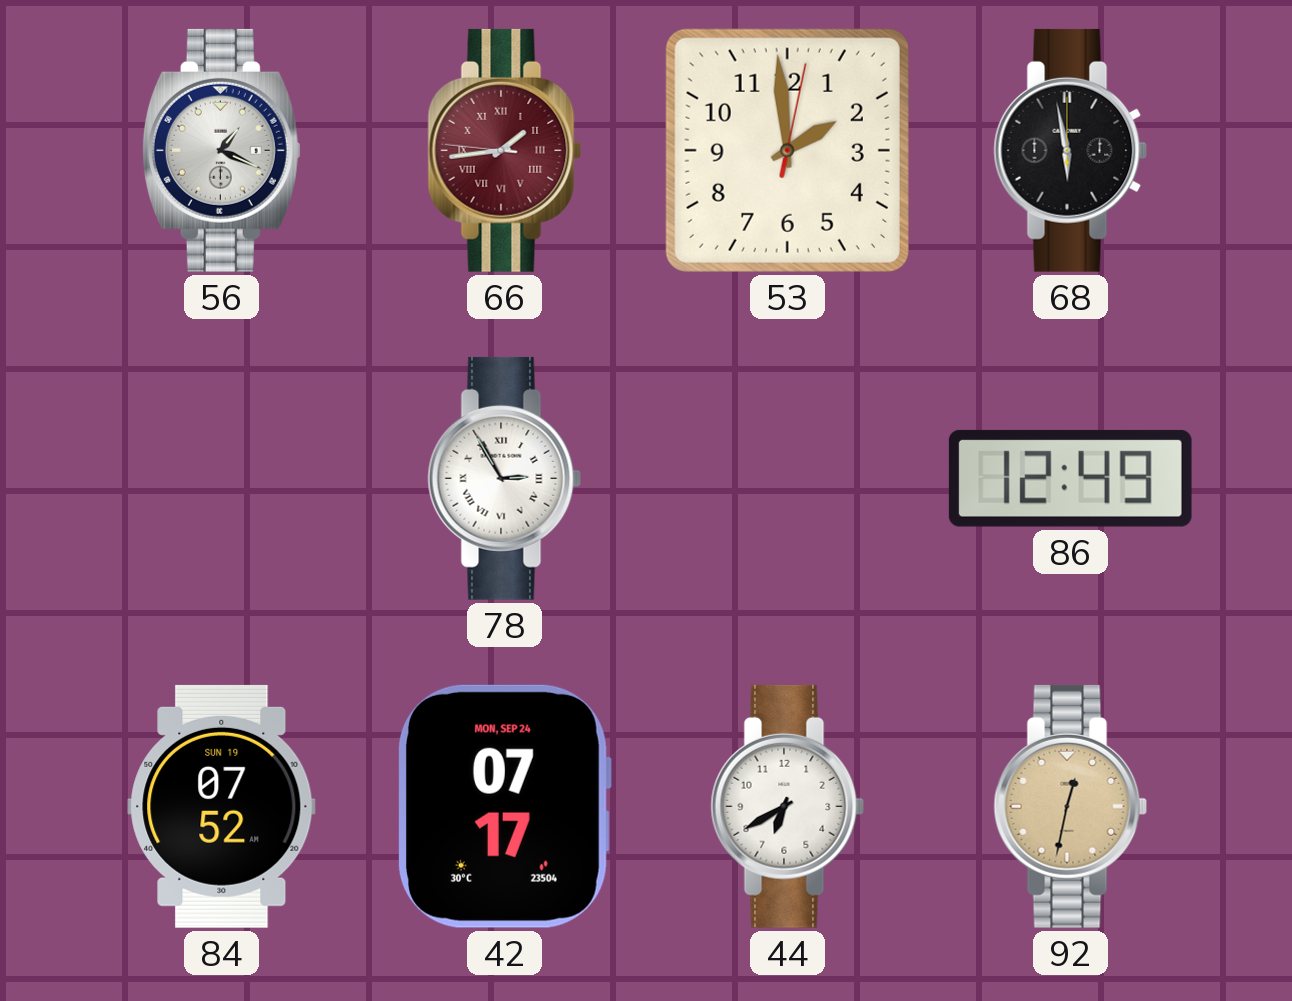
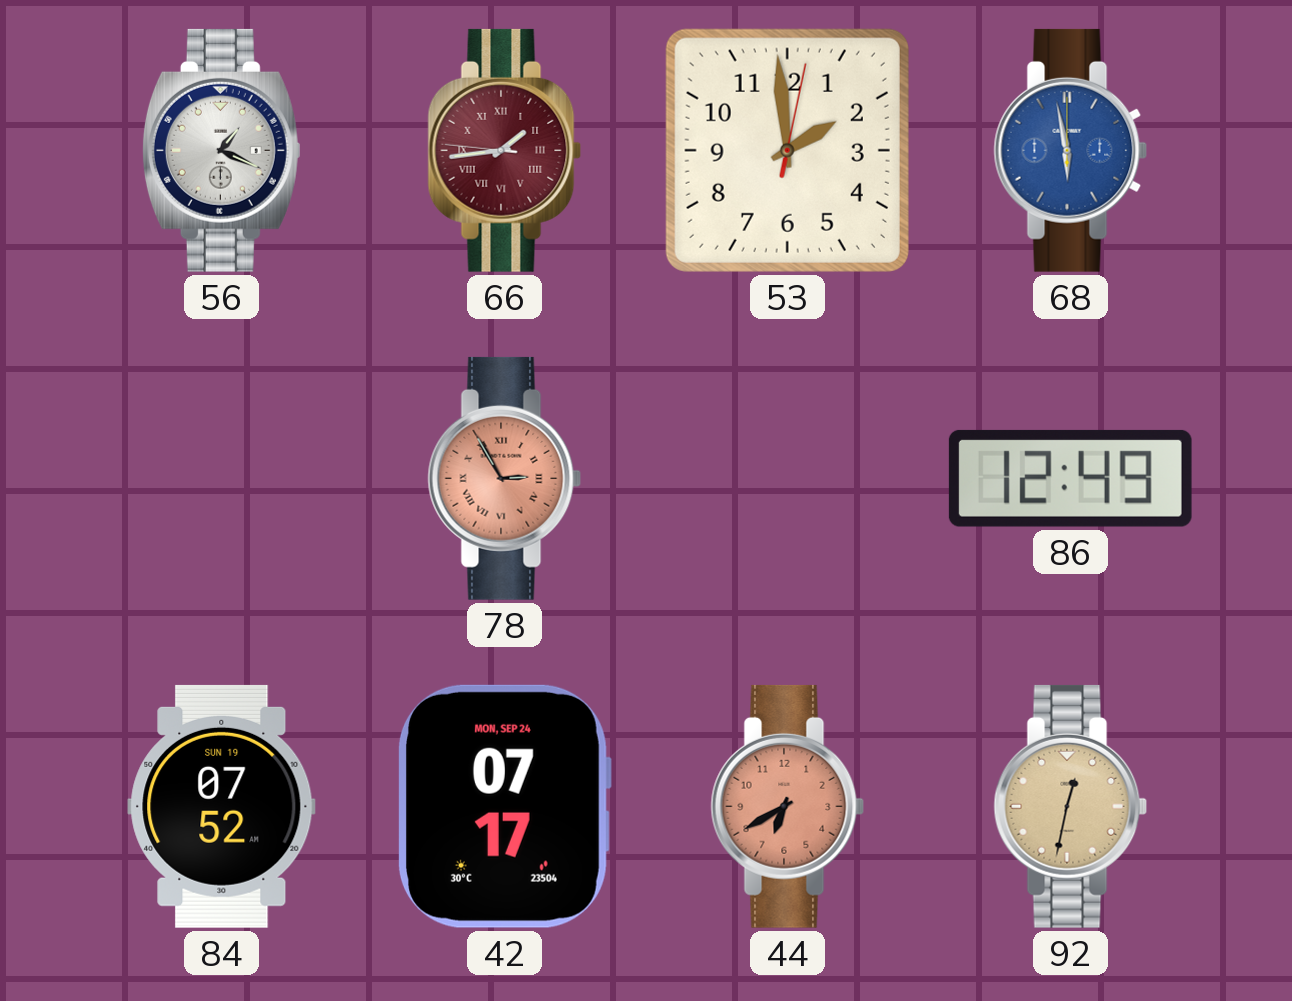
68 dial: black -> blue
78 dial: white -> salmon
44 dial: white -> salmon
